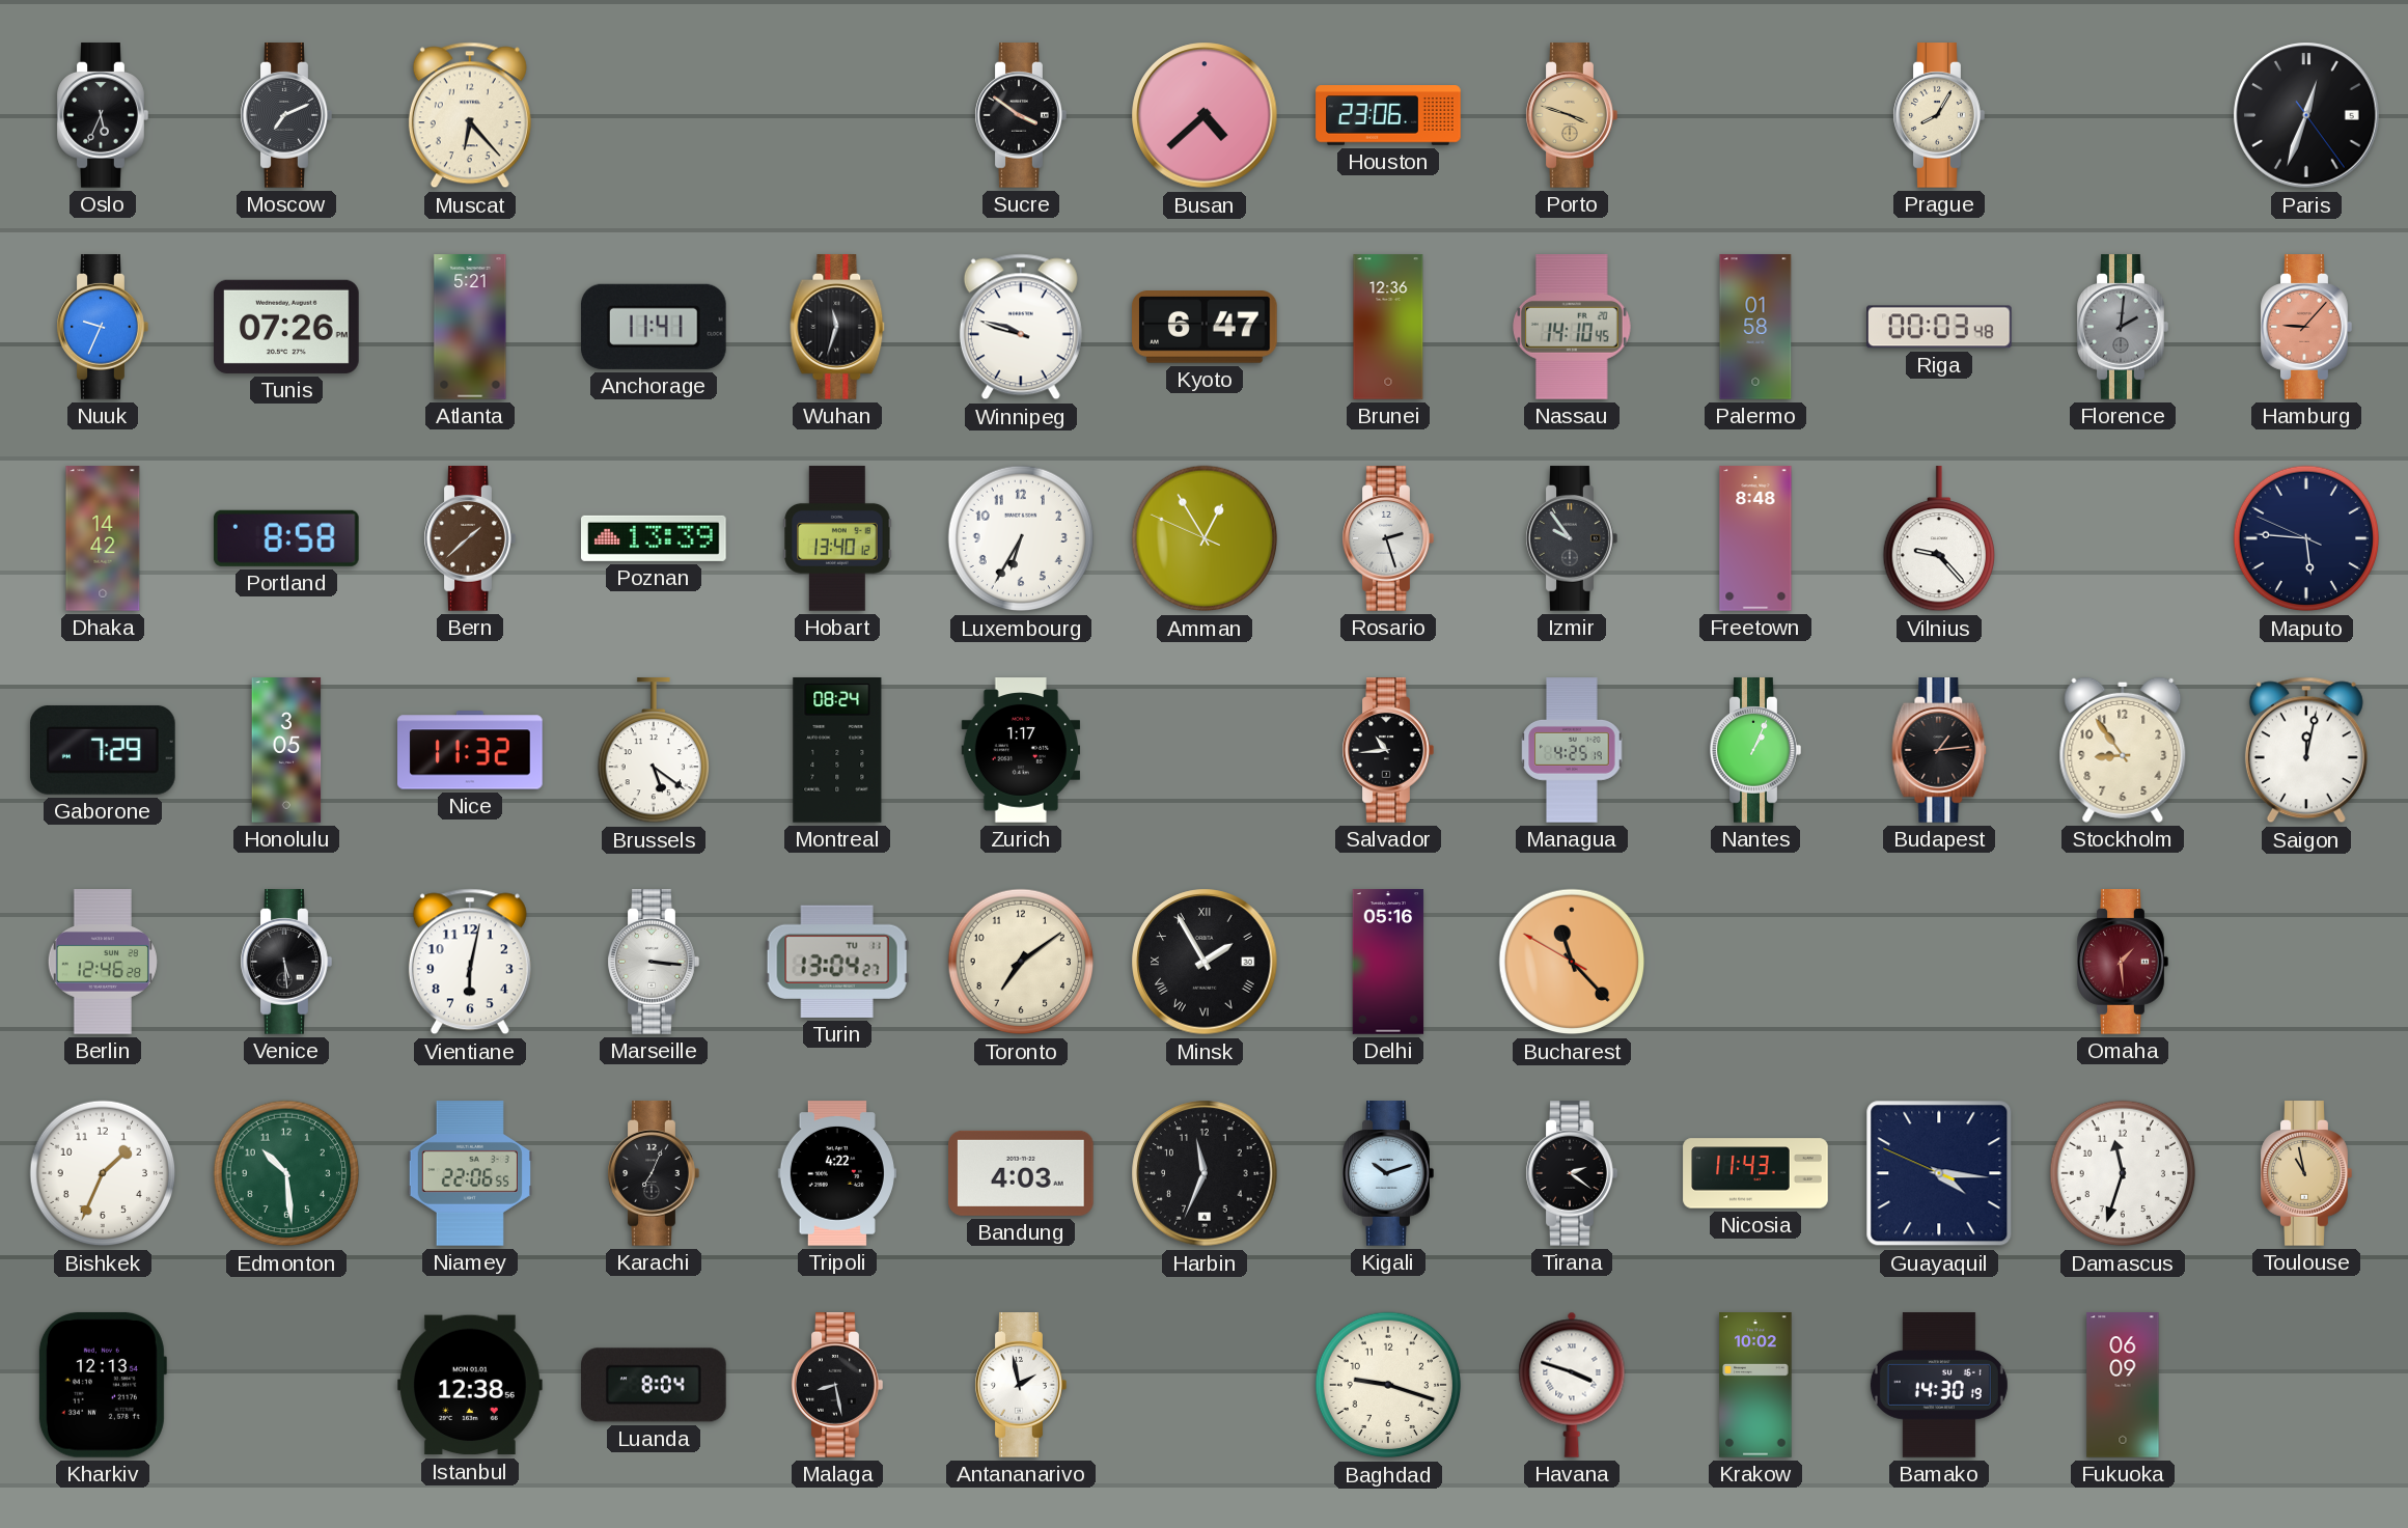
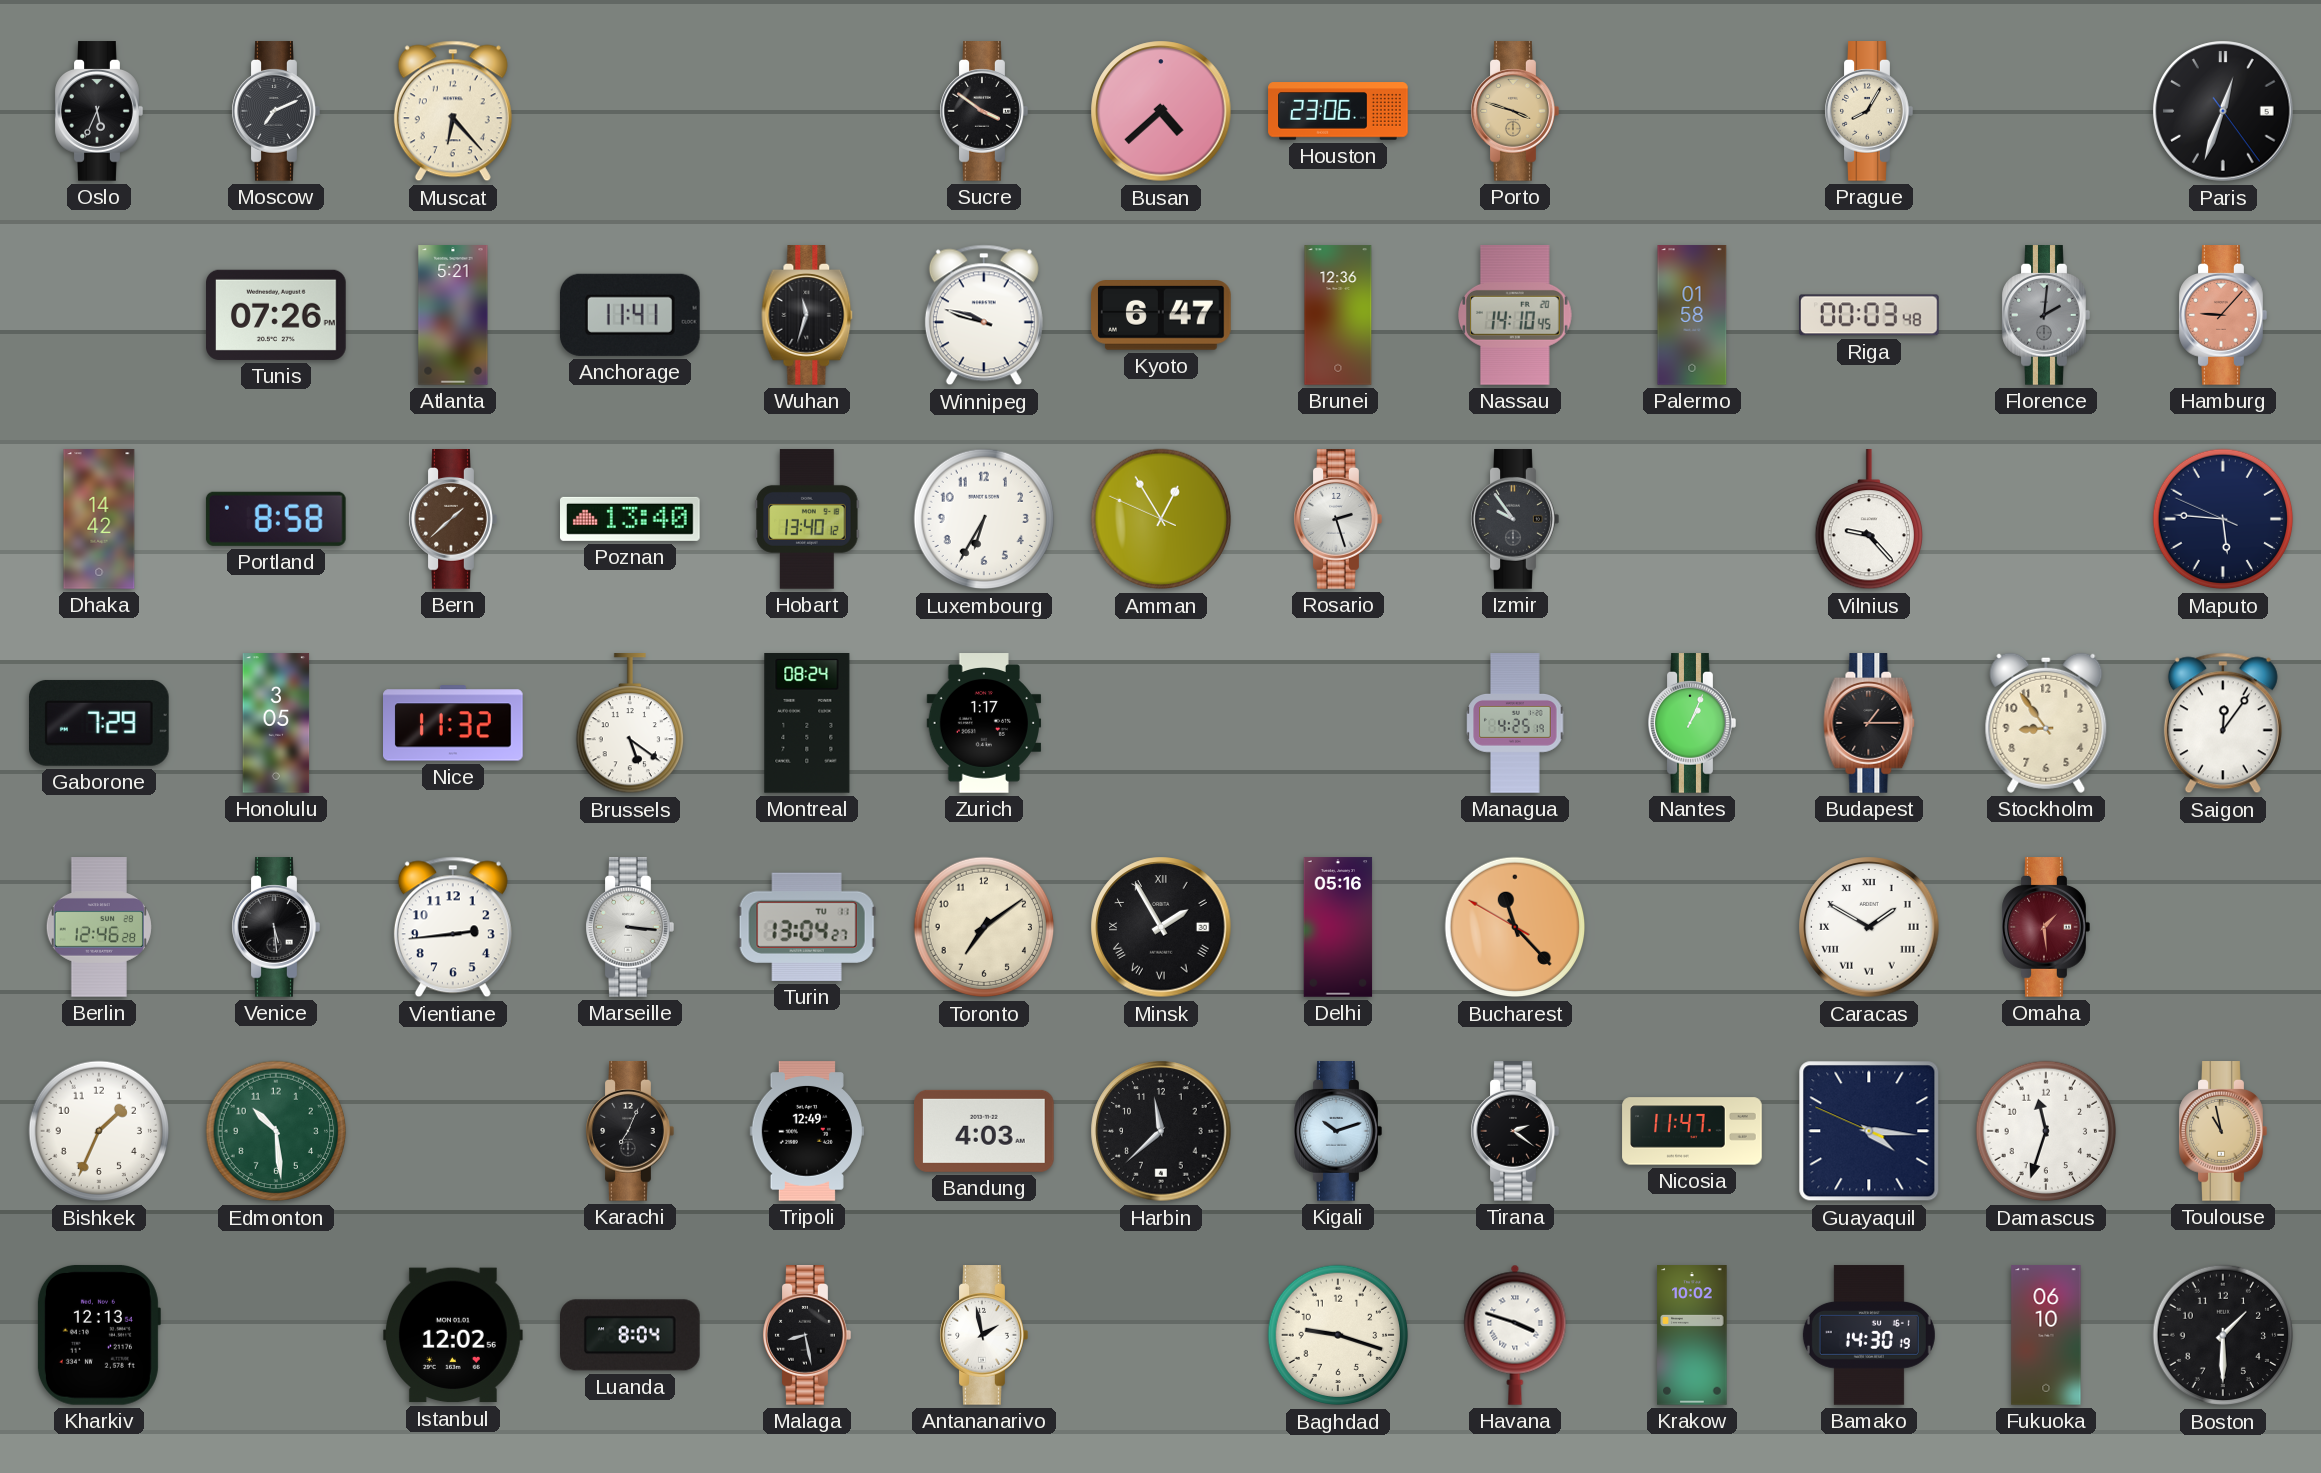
Nuuk: 9:34 -> none
Poznan: 13:39 -> 13:40
Freetown: 8:48 -> none
Salvador: 10:44 -> none
Budapest: 1:14 -> 1:15
Saigon: 12:02 -> 12:06
Vientiane: 6:02 -> 2:44
Caracas: none -> 1:50
Niamey: 22:06 -> none
Tripoli: 4:22 -> 12:49
Harbin: 11:34 -> 11:38
Nicosia: 11:43 -> 11:47
Istanbul: 12:38 -> 12:02
Fukuoka: 06:09 -> 06:10
Boston: none -> 1:30
